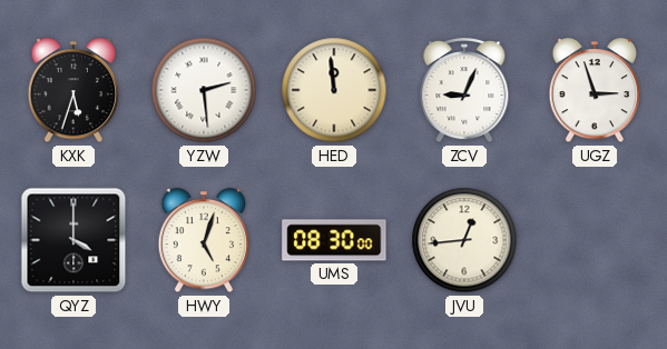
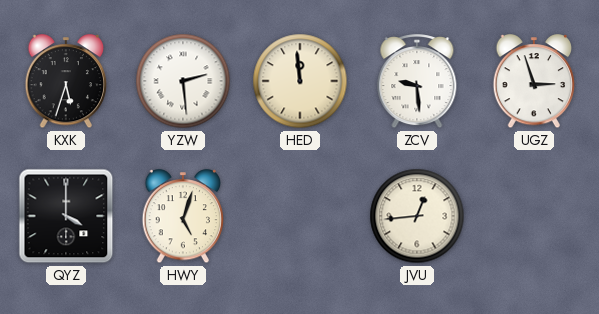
ZCV: 9:04 -> 9:29
UMS: 08:30 -> none
